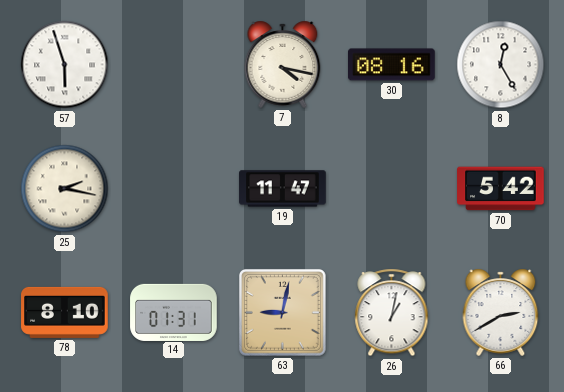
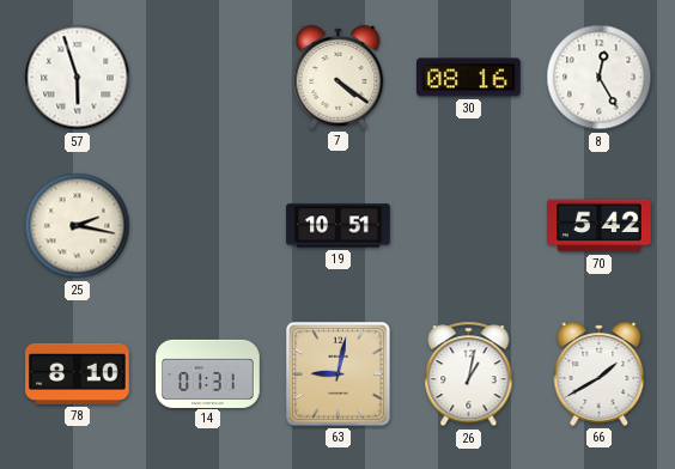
7: 4:17 -> 4:21
19: 11:47 -> 10:51
66: 2:40 -> 1:40
